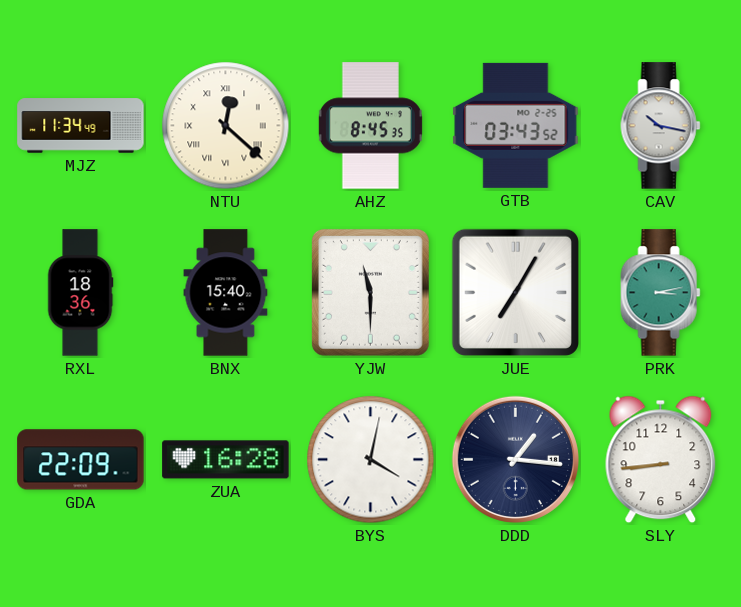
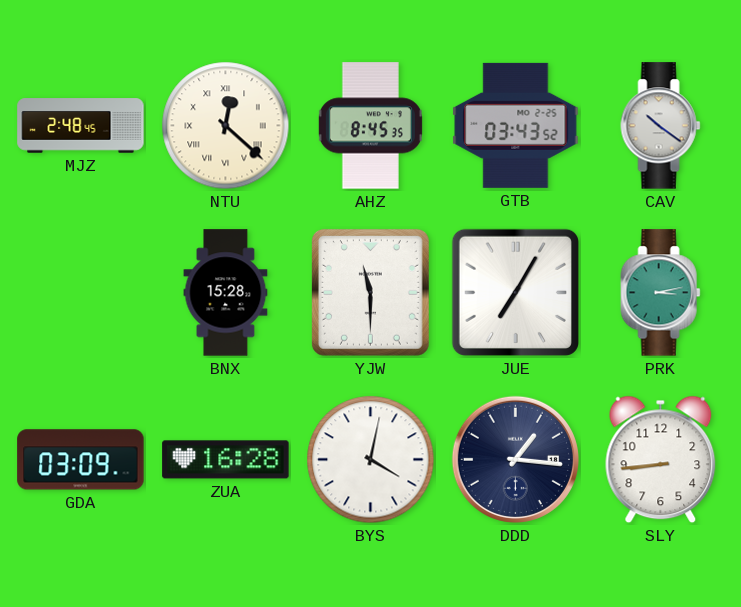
MJZ: 11:34 -> 2:48
CAV: 10:17 -> 10:21
RXL: 18:36 -> none
BNX: 15:40 -> 15:28
GDA: 22:09 -> 03:09
